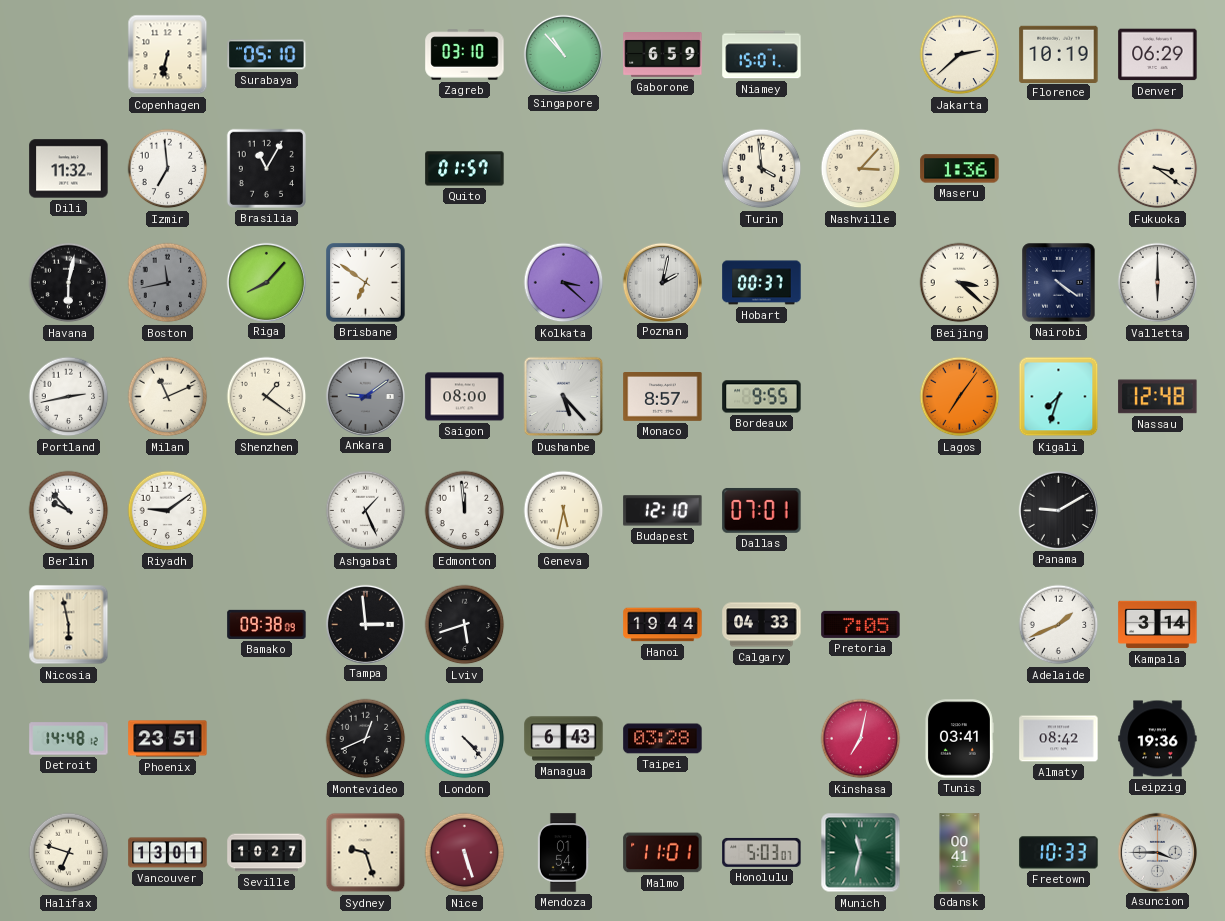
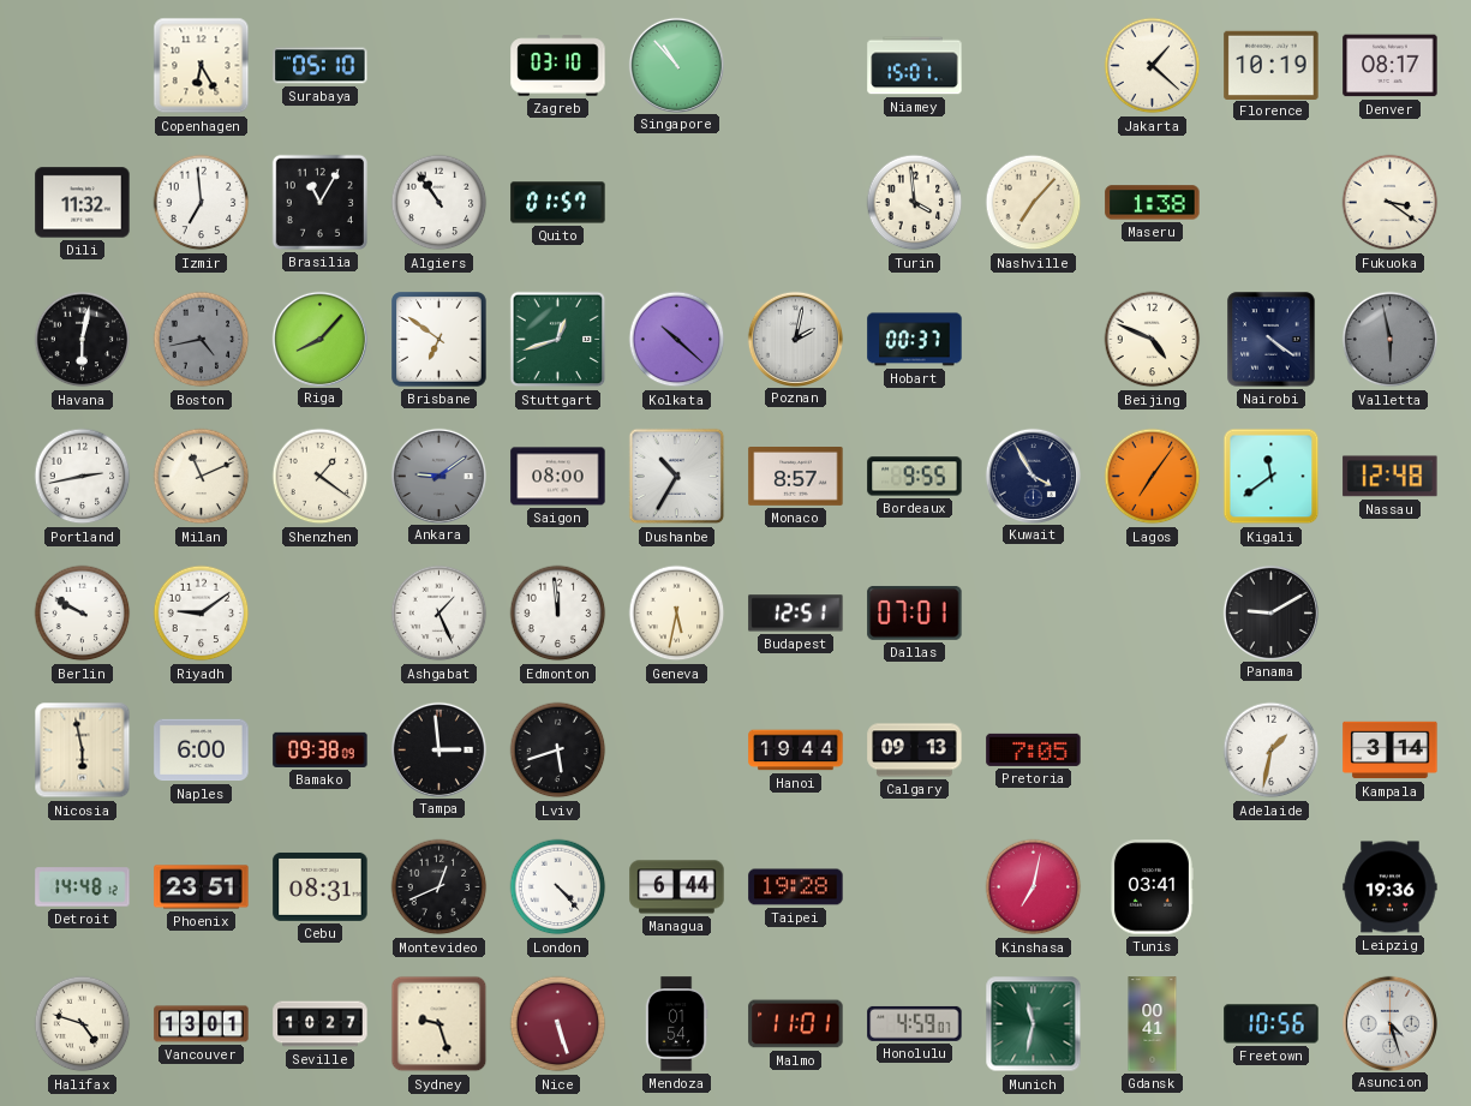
Copenhagen: 6:32 -> 6:25
Gaborone: 6:59 -> none
Jakarta: 2:38 -> 1:22
Denver: 06:29 -> 08:17
Algiers: none -> 10:54
Nashville: 3:07 -> 7:07
Maseru: 1:36 -> 1:38
Boston: 11:43 -> 4:43
Stuttgart: none -> 12:42
Kolkata: 3:22 -> 10:22
Beijing: 3:22 -> 4:49
Valletta: 6:00 -> 5:58
Valletta dial: white -> grey
Dushanbe: 5:23 -> 10:35
Kuwait: none -> 3:55
Kigali: 7:33 -> 11:39
Berlin: 9:53 -> 9:50
Budapest: 12:10 -> 12:51
Naples: none -> 6:00
Calgary: 04:33 -> 09:13
Adelaide: 1:41 -> 1:32
Cebu: none -> 08:31
Managua: 6:43 -> 6:44
Taipei: 03:28 -> 19:28
Almaty: 08:42 -> none
Halifax: 6:48 -> 4:48
Honolulu: 5:03 -> 4:59
Freetown: 10:33 -> 10:56
Asuncion: 3:45 -> 4:27
